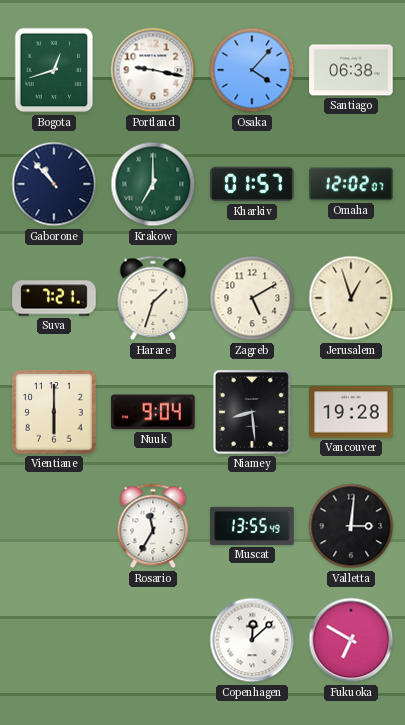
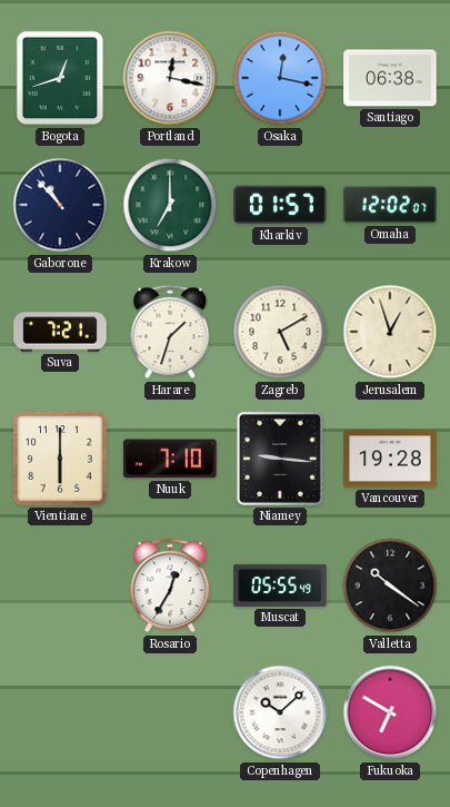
Portland: 9:17 -> 12:17
Osaka: 4:07 -> 12:17
Nuuk: 9:04 -> 7:10
Niamey: 8:29 -> 9:16
Rosario: 11:35 -> 12:35
Muscat: 13:55 -> 05:55
Valletta: 3:01 -> 10:21
Copenhagen: 12:08 -> 10:08
